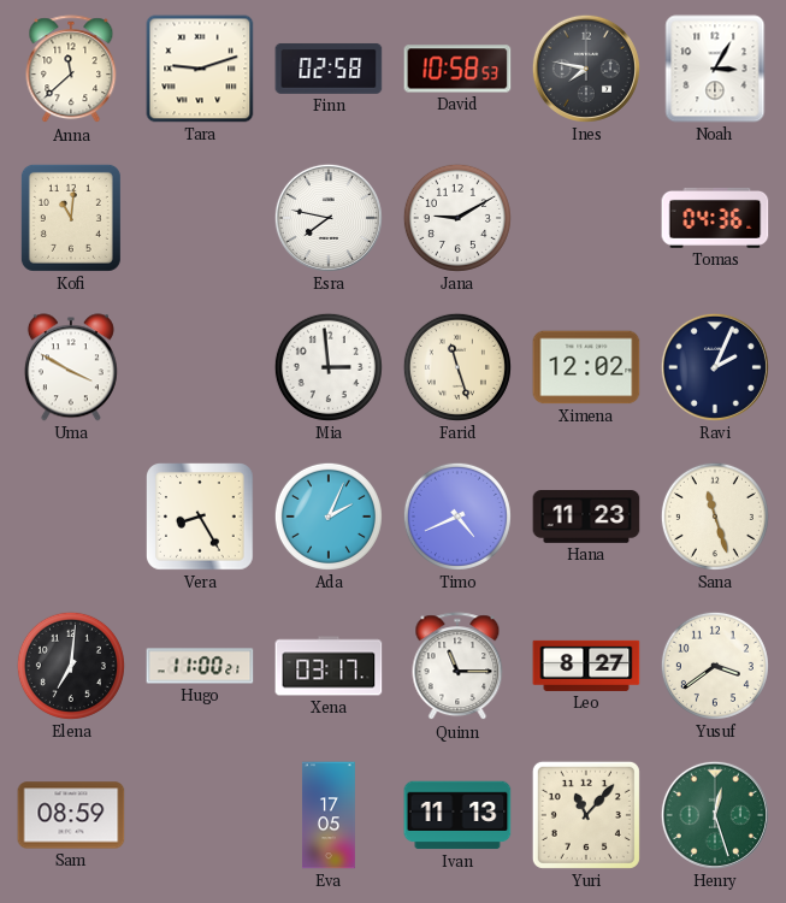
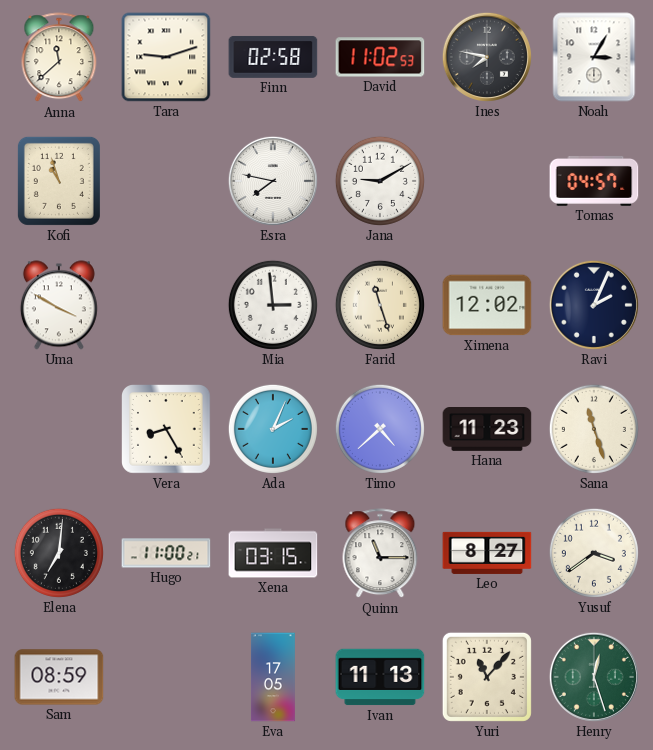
David: 10:58 -> 11:02
Kofi: 11:01 -> 10:57
Tomas: 04:36 -> 04:57
Timo: 4:41 -> 4:38
Xena: 03:17 -> 03:15
